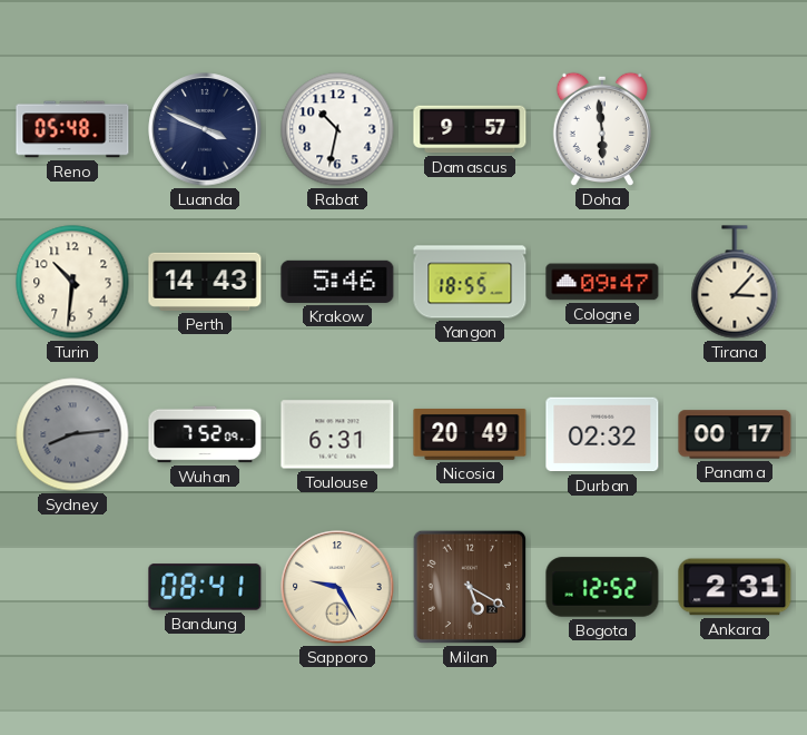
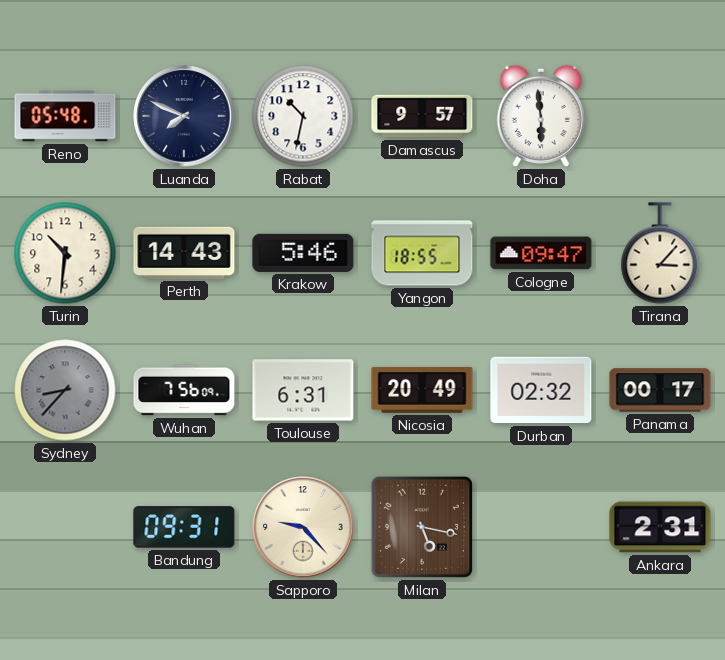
Luanda: 3:49 -> 7:49
Sydney: 8:14 -> 8:37
Wuhan: 7:52 -> 7:56
Bandung: 08:41 -> 09:31
Sapporo: 9:25 -> 9:23
Milan: 5:20 -> 5:17
Bogota: 12:52 -> none
